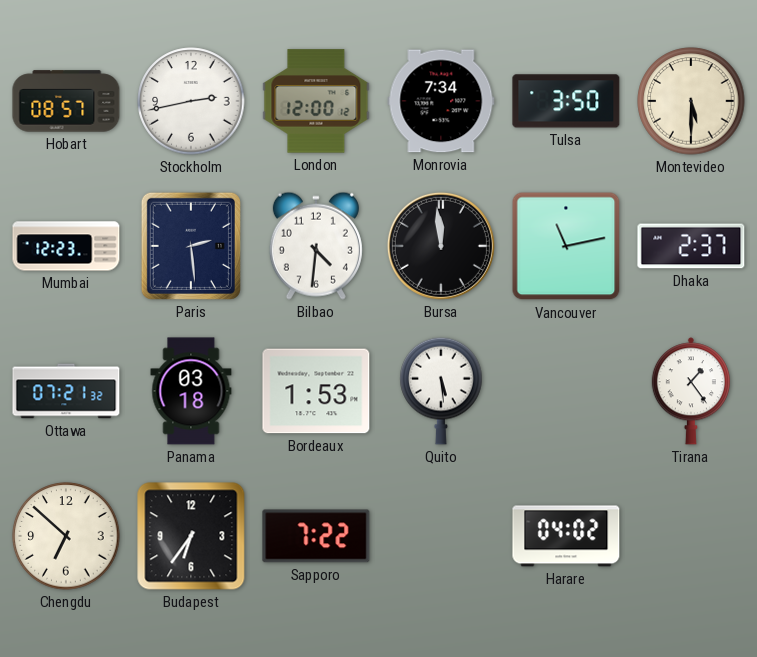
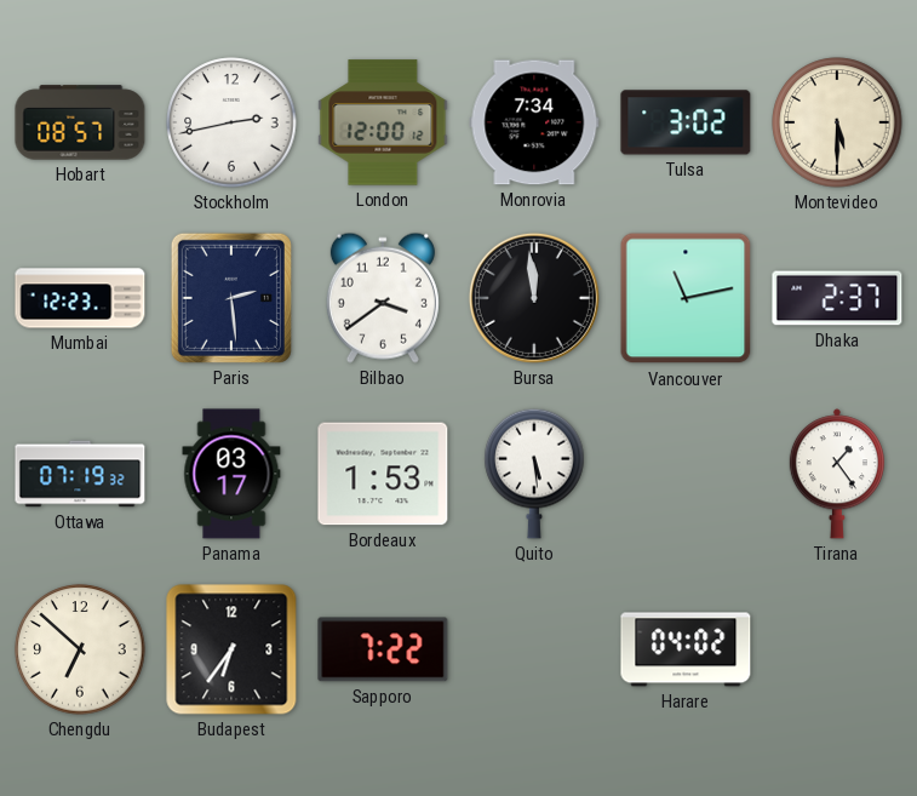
Tulsa: 3:50 -> 3:02
Bilbao: 4:31 -> 3:39
Ottawa: 07:21 -> 07:19
Panama: 03:18 -> 03:17
